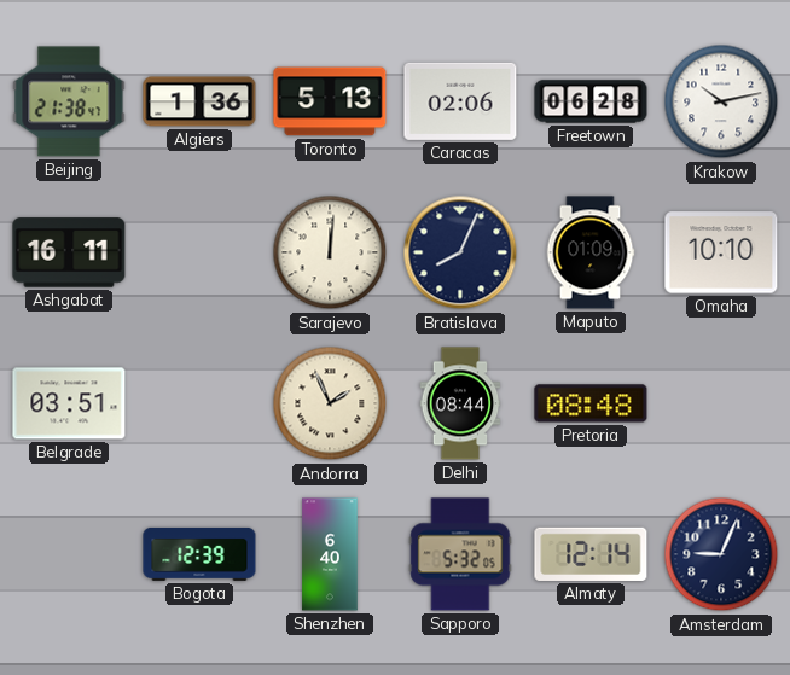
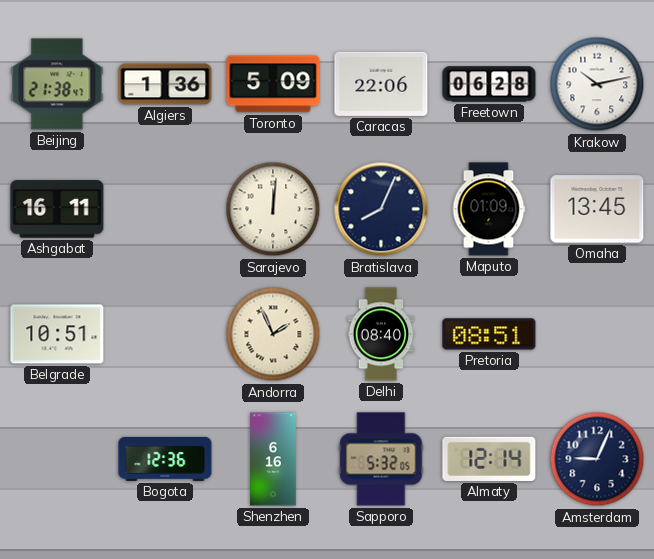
Toronto: 5:13 -> 5:09
Caracas: 02:06 -> 22:06
Omaha: 10:10 -> 13:45
Belgrade: 03:51 -> 10:51
Delhi: 08:44 -> 08:40
Pretoria: 08:48 -> 08:51
Bogota: 12:39 -> 12:36
Shenzhen: 6:40 -> 6:16
